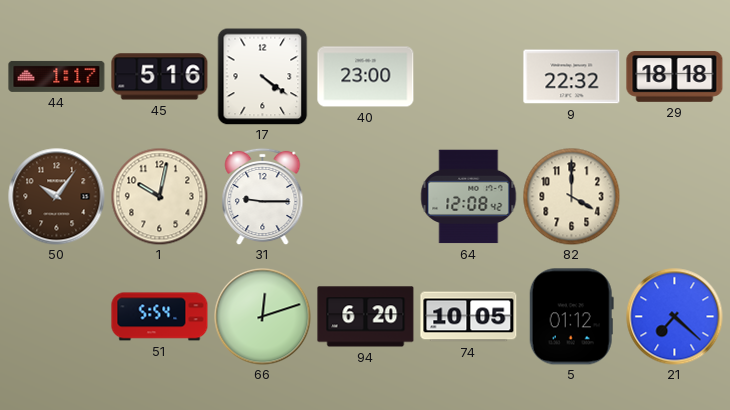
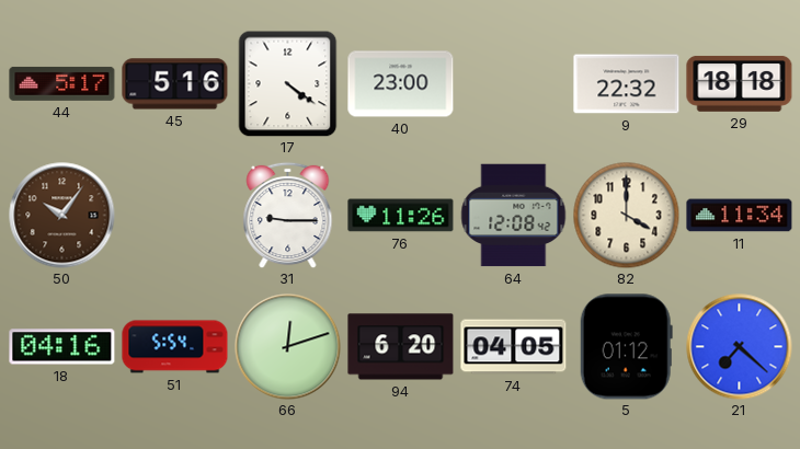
44: 1:17 -> 5:17
1: 10:02 -> none
76: none -> 11:26
11: none -> 11:34
18: none -> 04:16
74: 10:05 -> 04:05
